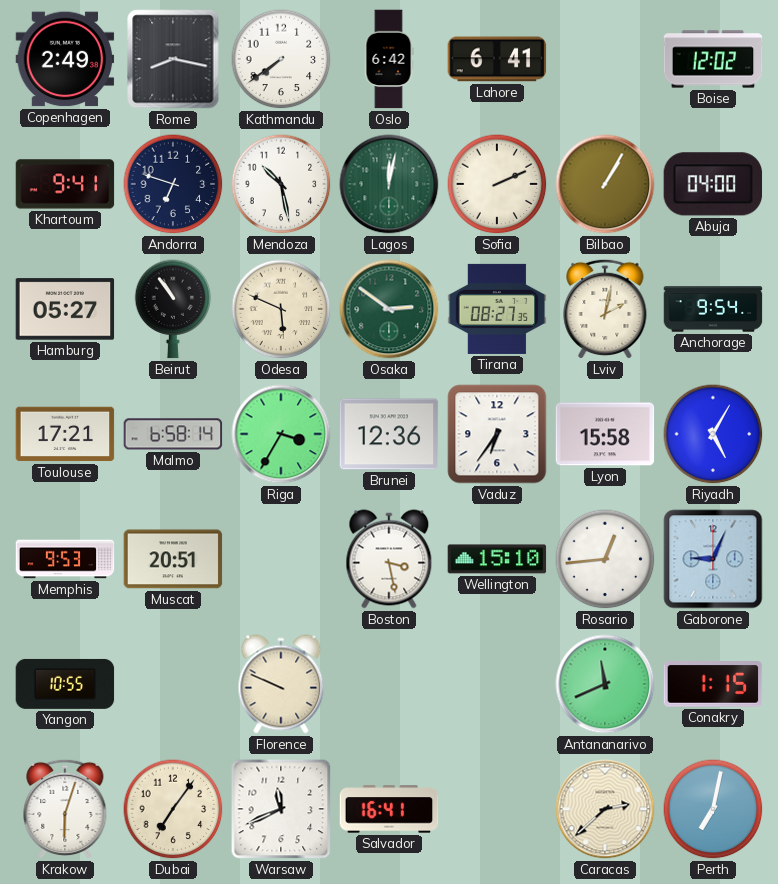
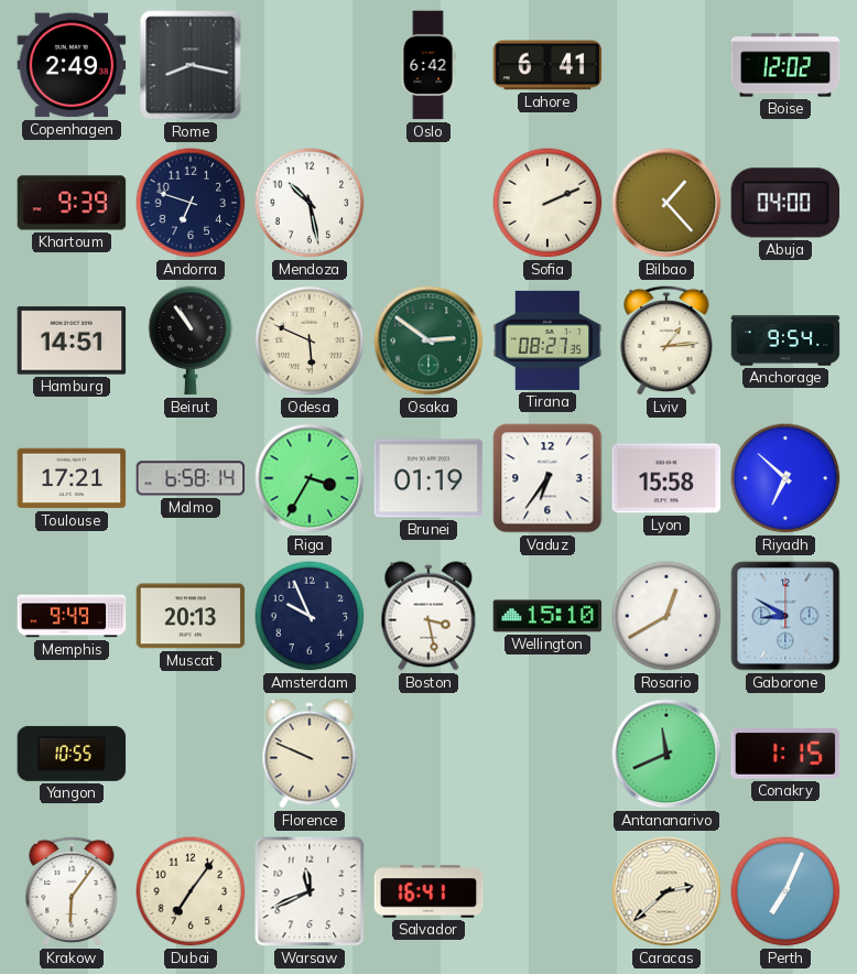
Kathmandu: 7:39 -> none
Khartoum: 9:41 -> 9:39
Lagos: 12:02 -> none
Bilbao: 1:05 -> 1:23
Hamburg: 05:27 -> 14:51
Lviv: 2:02 -> 1:14
Brunei: 12:36 -> 01:19
Riyadh: 5:05 -> 6:52
Memphis: 9:53 -> 9:49
Muscat: 20:51 -> 20:13
Amsterdam: none -> 9:56
Rosario: 12:44 -> 12:40
Gaborone: 9:04 -> 8:50
Krakow: 6:03 -> 6:06
Perth: 7:02 -> 7:04
